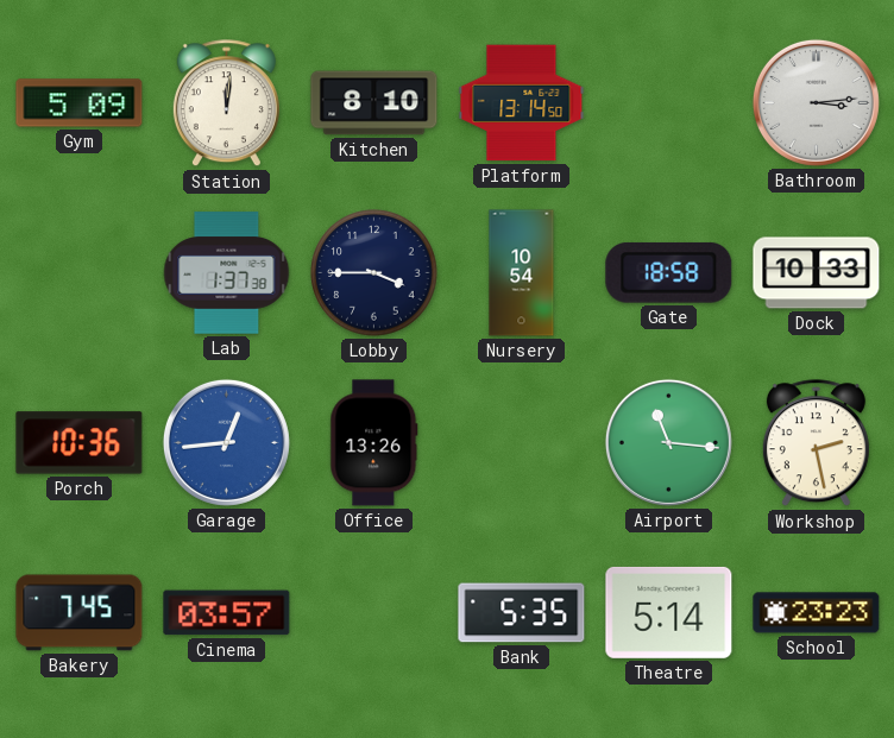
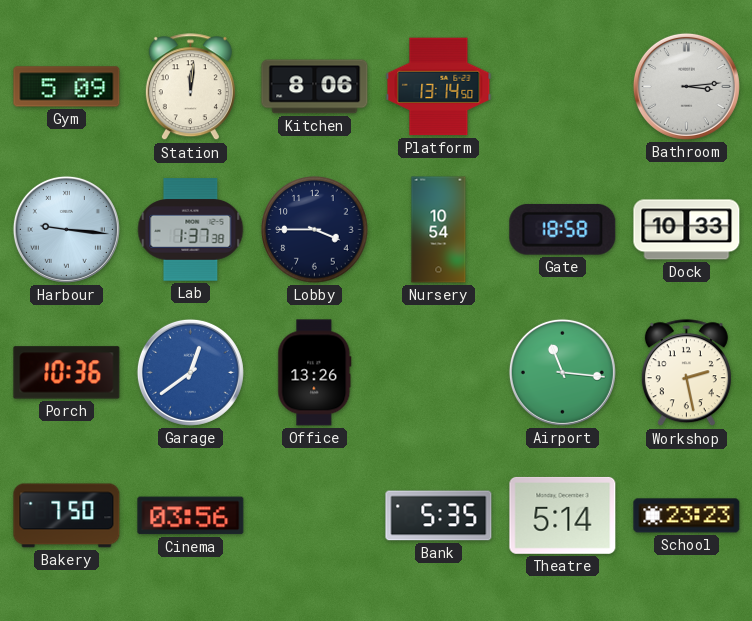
Kitchen: 8:10 -> 8:06
Harbour: none -> 9:16
Garage: 12:44 -> 12:39
Bakery: 7:45 -> 7:50
Cinema: 03:57 -> 03:56
